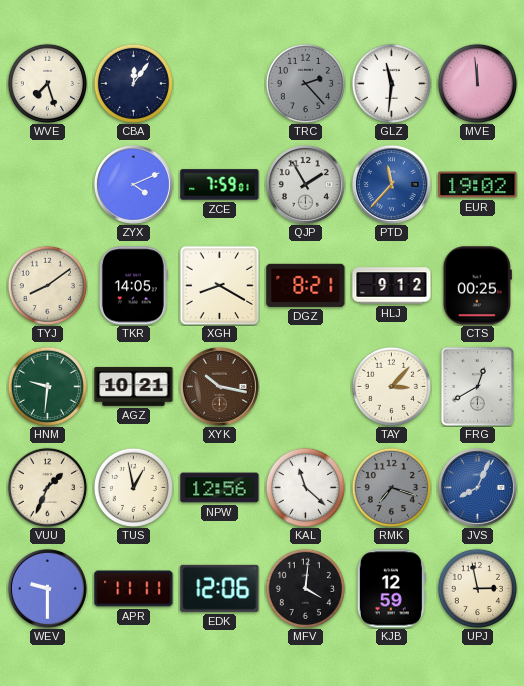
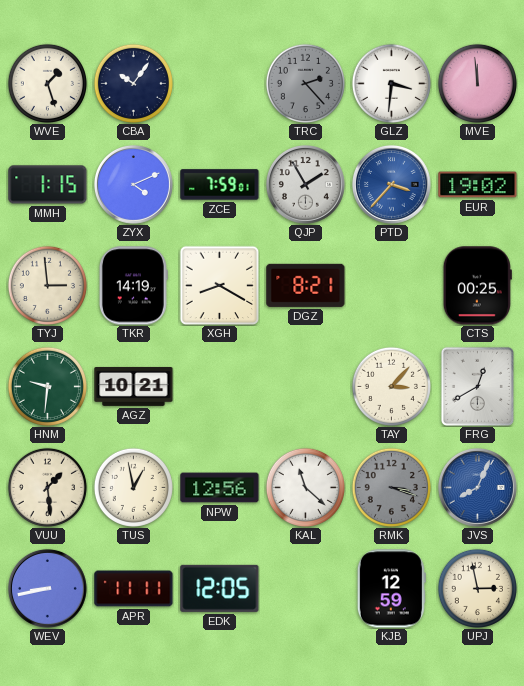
WVE: 7:27 -> 1:27
CBA: 12:06 -> 10:06
GLZ: 11:31 -> 3:31
MMH: none -> 1:15
PTD: 11:37 -> 3:37
TYJ: 8:09 -> 2:59
TKR: 14:05 -> 14:19
HLJ: 9:12 -> none
XYK: 10:17 -> none
VUU: 1:34 -> 1:29
RMK: 7:18 -> 3:18
WEV: 9:30 -> 8:43
EDK: 12:06 -> 12:05
MFV: 4:01 -> none
